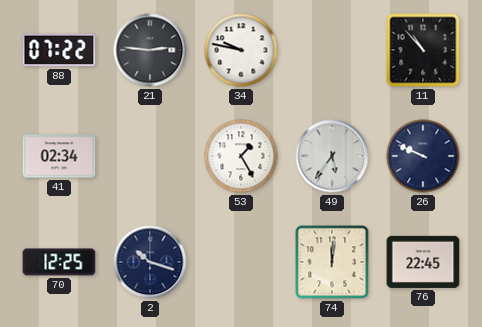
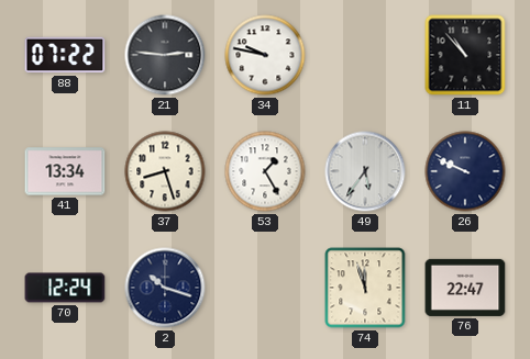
41: 02:34 -> 13:34
37: none -> 8:27
70: 12:25 -> 12:24
74: 12:01 -> 11:57
76: 22:45 -> 22:47
